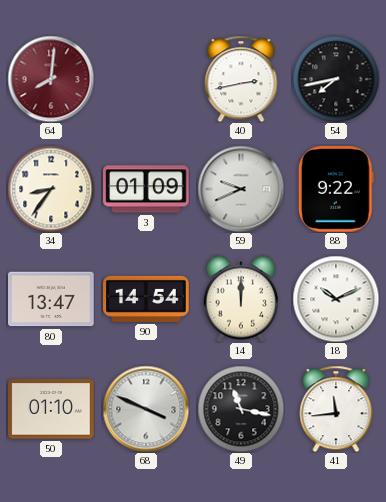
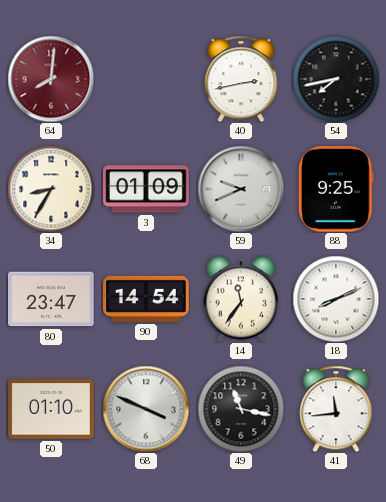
34: 8:36 -> 8:35
88: 9:22 -> 9:25
80: 13:47 -> 23:47
14: 12:00 -> 11:36
18: 10:11 -> 8:11
